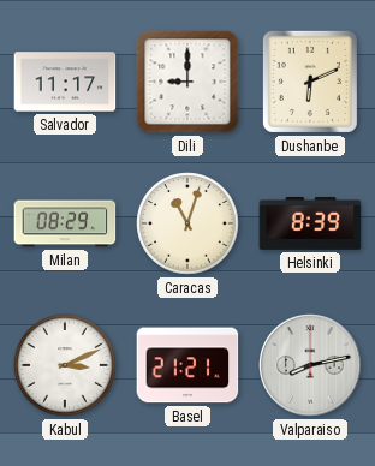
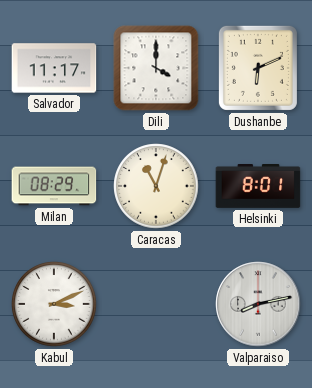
Dili: 9:00 -> 4:00
Helsinki: 8:39 -> 8:01
Basel: 21:21 -> none
